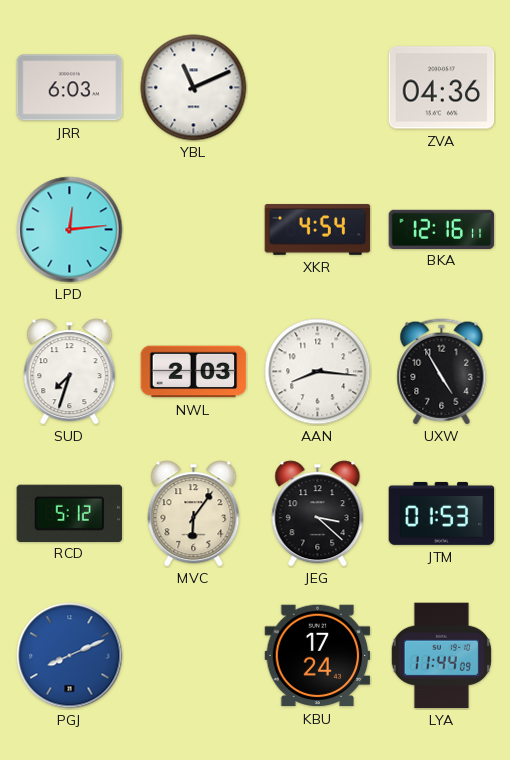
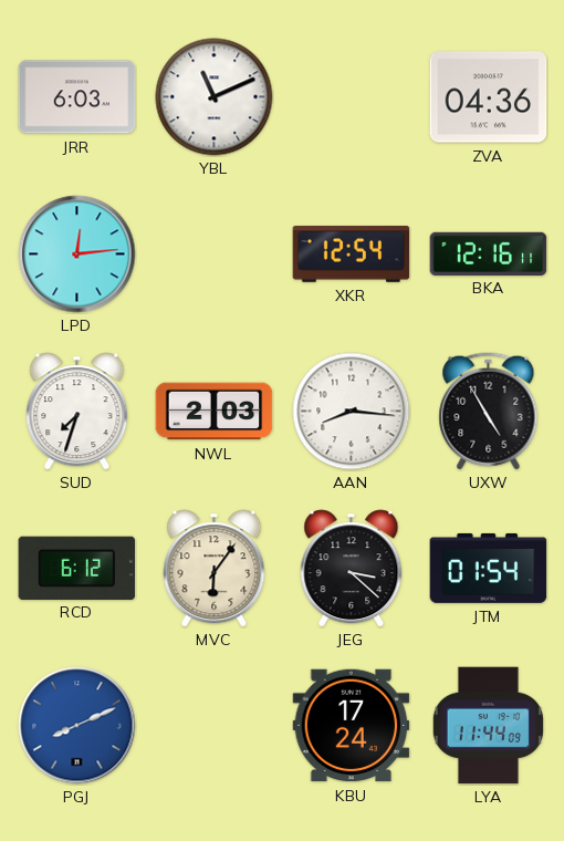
XKR: 4:54 -> 12:54
RCD: 5:12 -> 6:12
JTM: 01:53 -> 01:54
